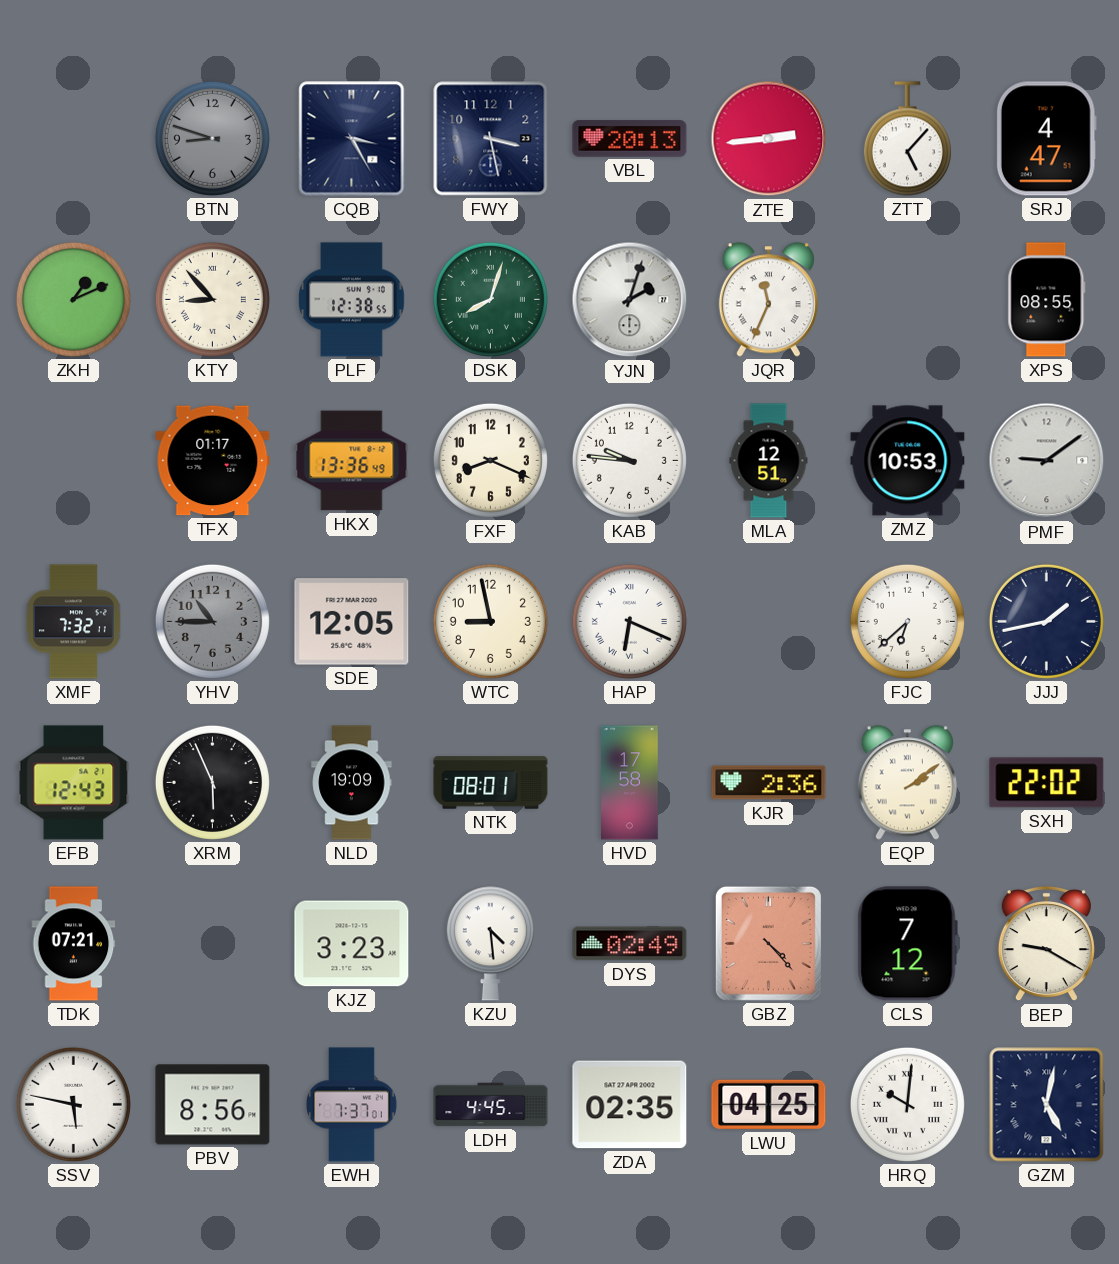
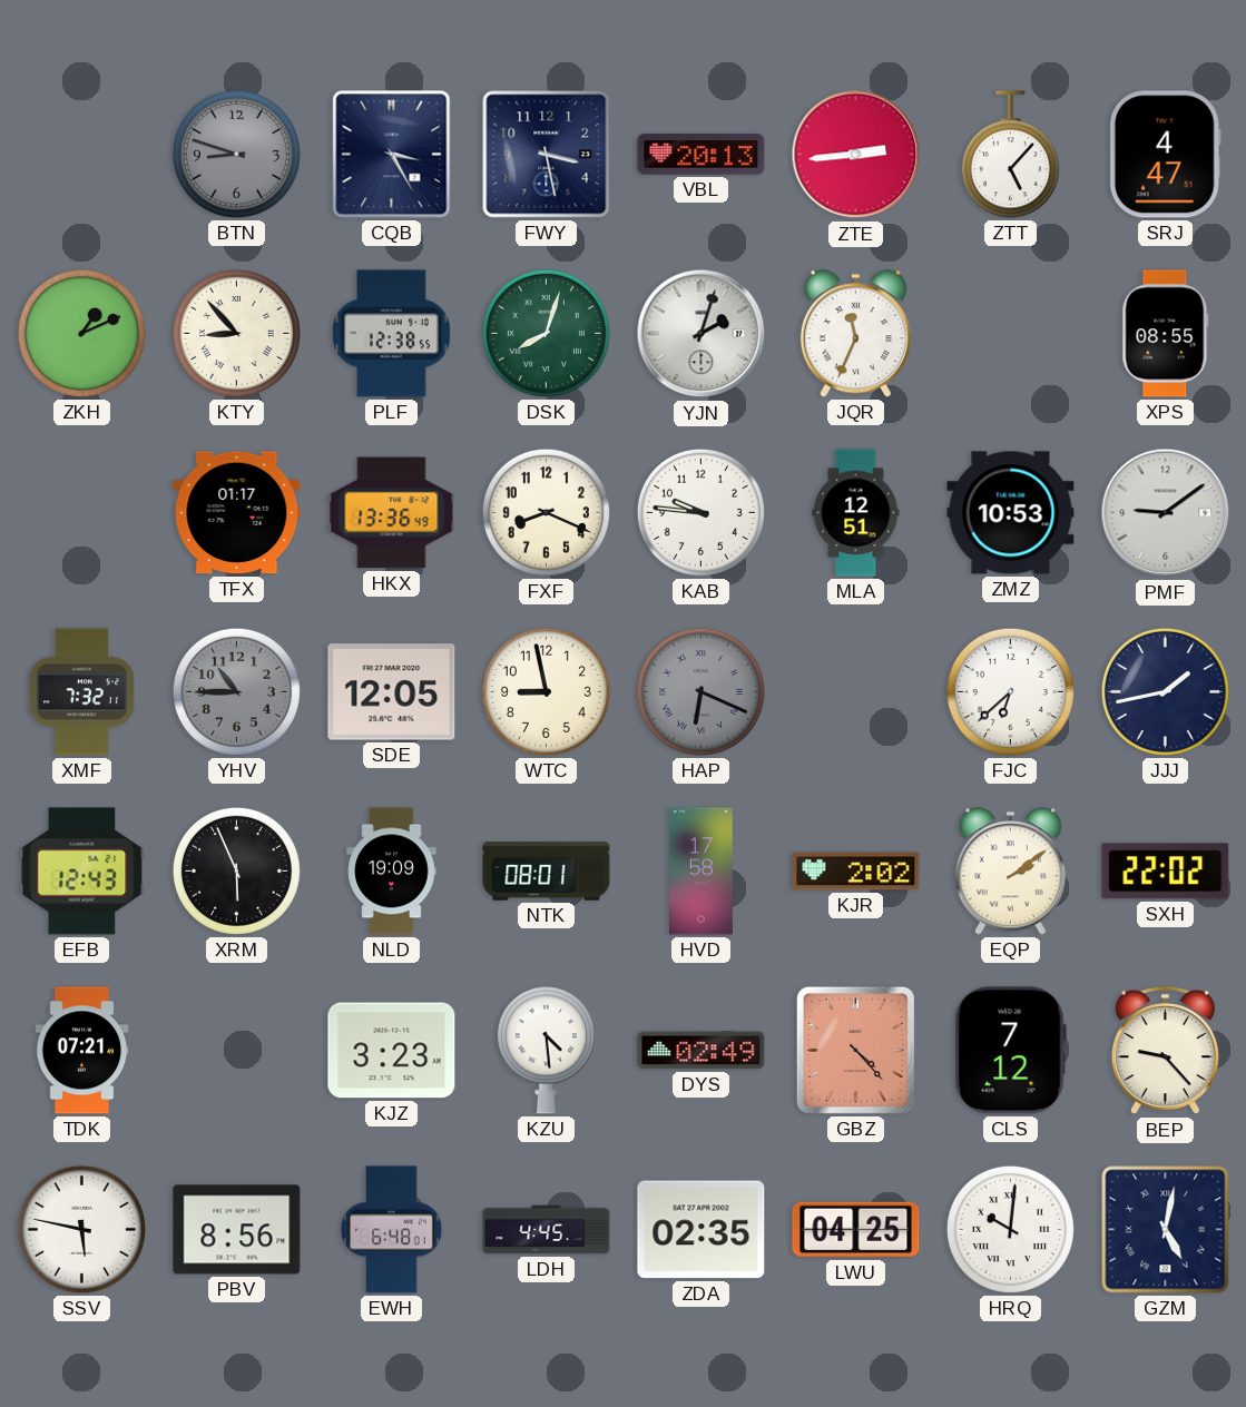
HAP dial: white -> grey
KJR: 2:36 -> 2:02
BEP: 9:20 -> 9:23
EWH: 7:37 -> 6:48
